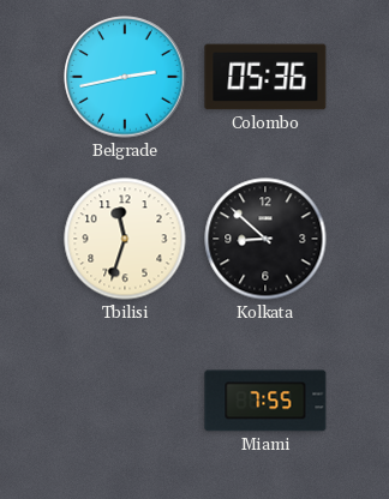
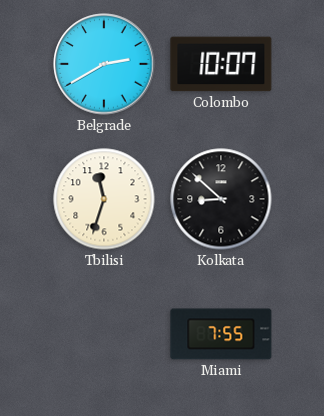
Belgrade: 2:43 -> 2:40
Colombo: 05:36 -> 10:07
